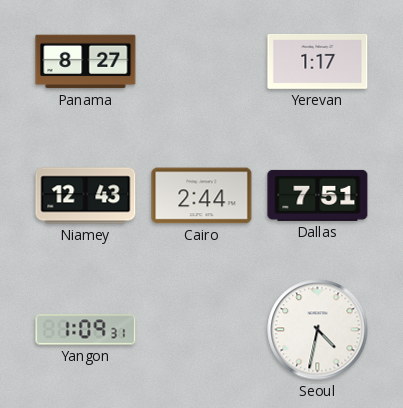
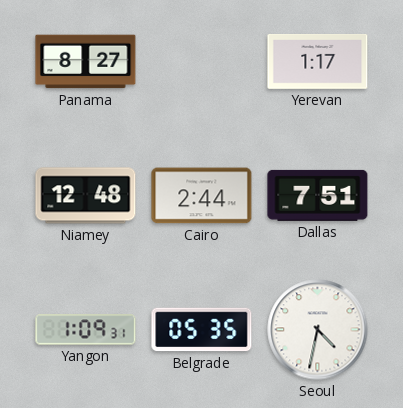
Niamey: 12:43 -> 12:48
Belgrade: none -> 05:35
